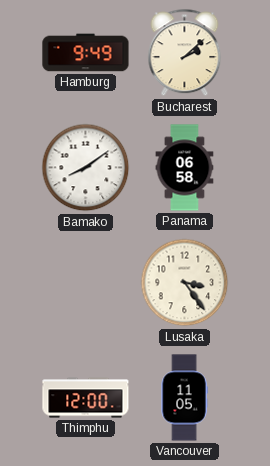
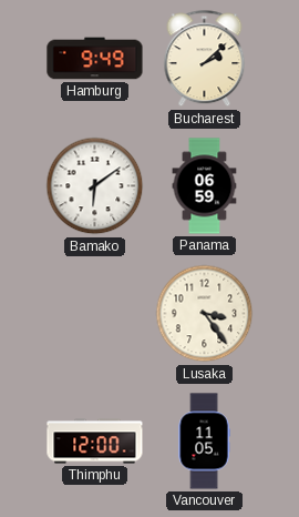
Bamako: 8:09 -> 6:09
Panama: 06:58 -> 06:59
